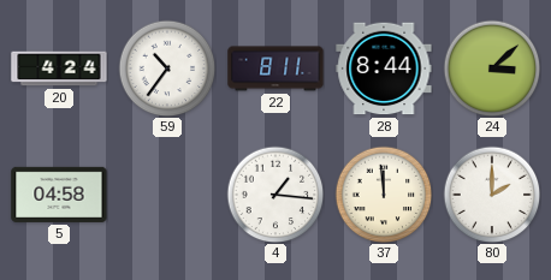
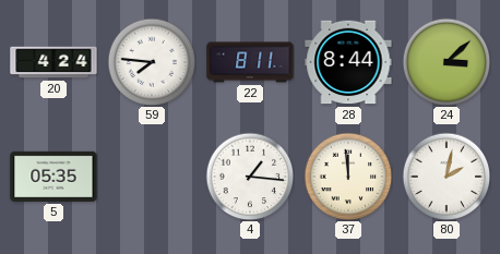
59: 10:36 -> 7:46
5: 04:58 -> 05:35
80: 2:00 -> 2:02
